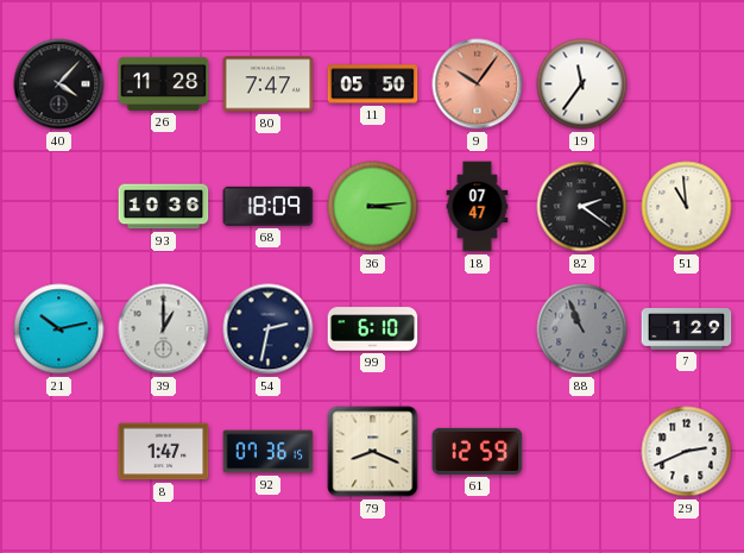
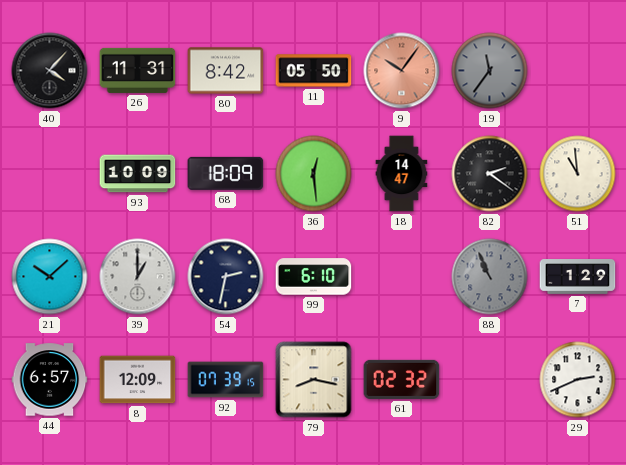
26: 11:28 -> 11:31
80: 7:47 -> 8:42
19 dial: white -> grey
93: 10:36 -> 10:09
36: 3:14 -> 12:29
18: 07:47 -> 14:47
21: 10:13 -> 10:08
44: none -> 6:57
8: 1:47 -> 12:09
92: 07:36 -> 07:39
79: 8:19 -> 8:17
61: 12:59 -> 02:32
